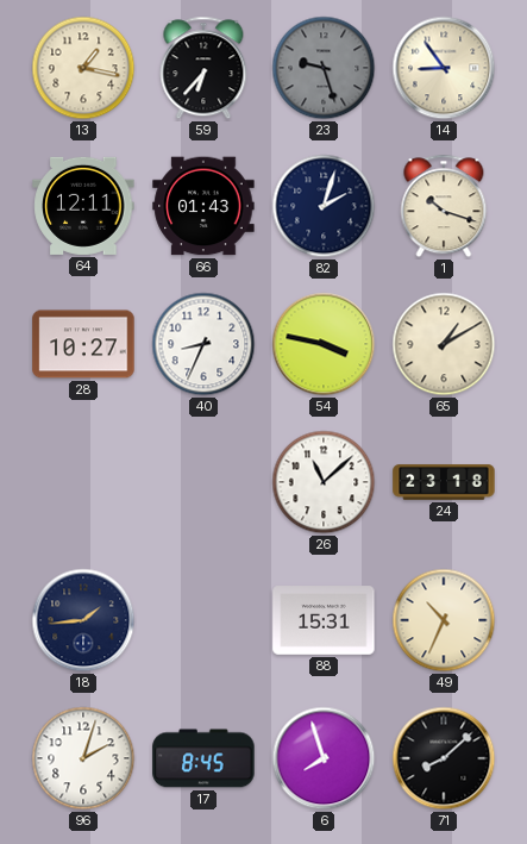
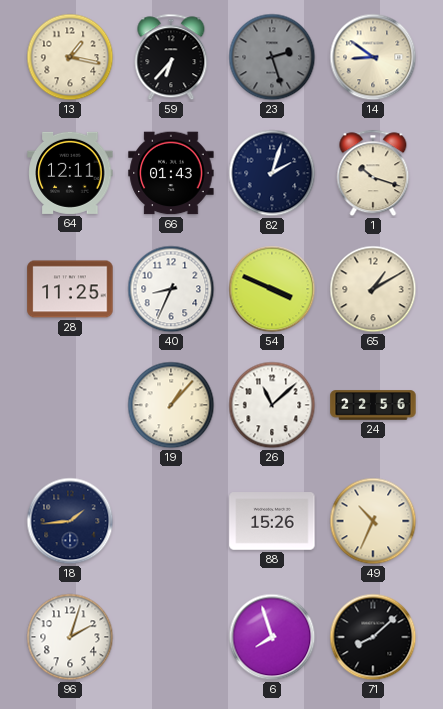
23: 9:27 -> 2:27
14: 8:54 -> 8:51
28: 10:27 -> 11:25
54: 3:47 -> 3:49
19: none -> 1:07
24: 23:18 -> 22:56
88: 15:31 -> 15:26
17: 8:45 -> none
